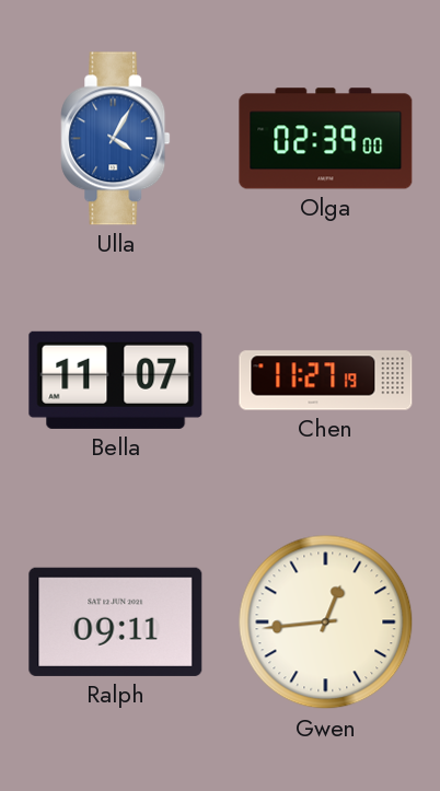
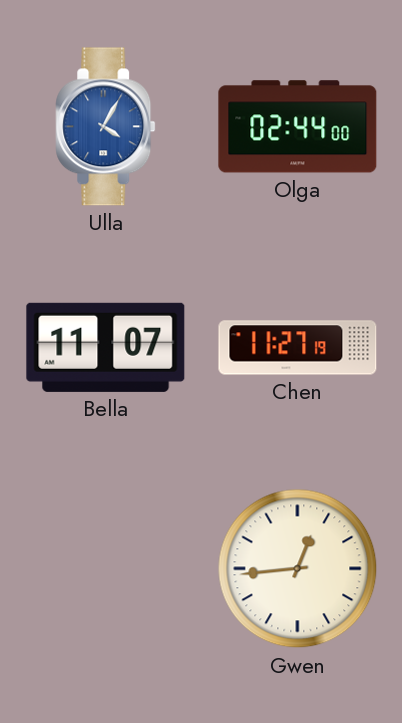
Olga: 02:39 -> 02:44
Ralph: 09:11 -> none
